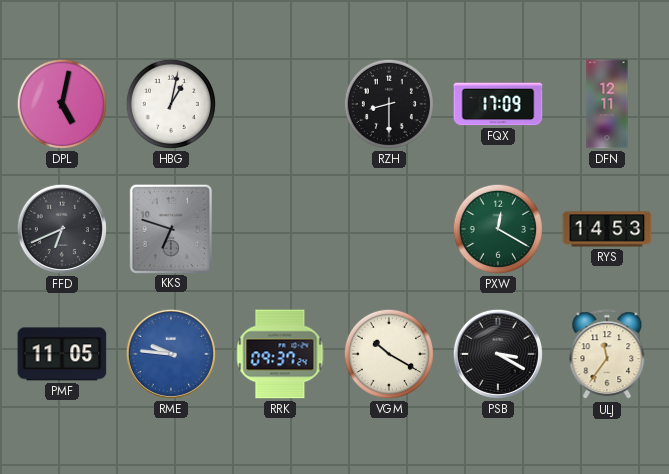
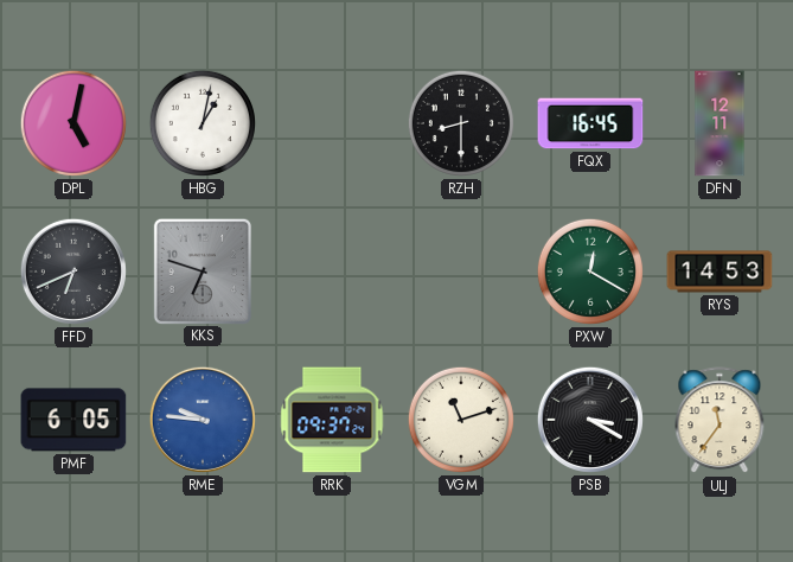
FQX: 17:09 -> 16:45
PMF: 11:05 -> 6:05
VGM: 10:20 -> 11:12
